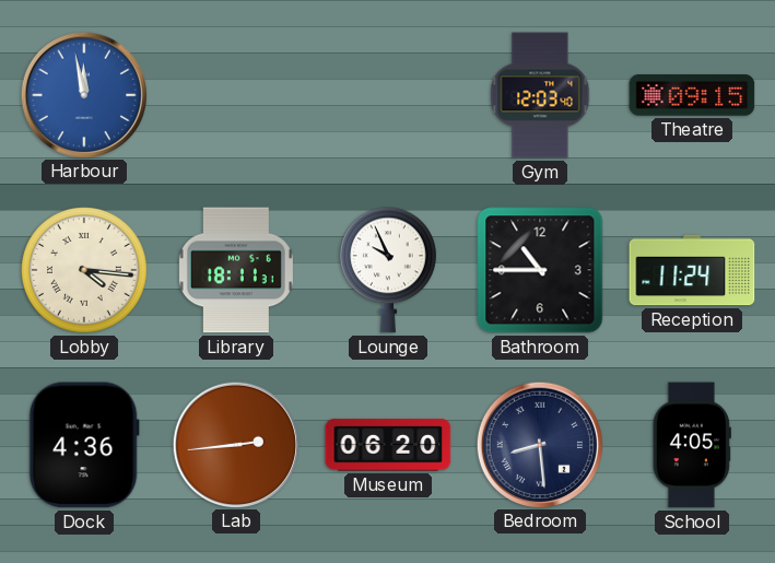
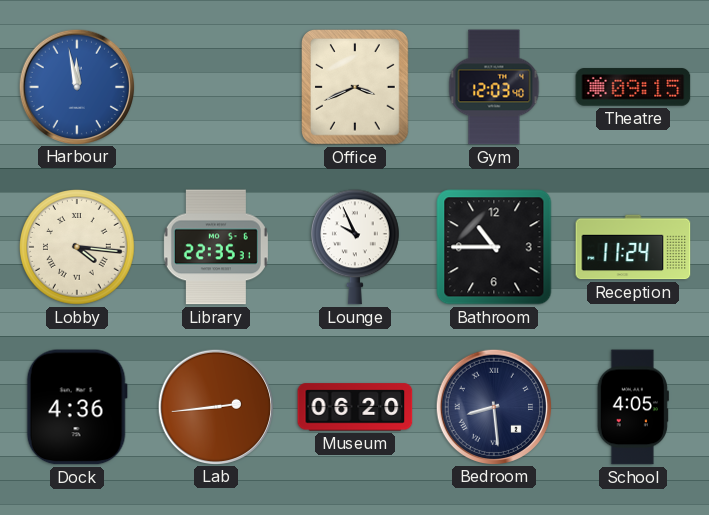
Office: none -> 3:41
Library: 18:11 -> 22:35
